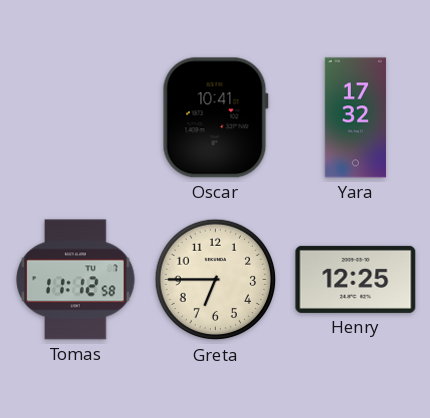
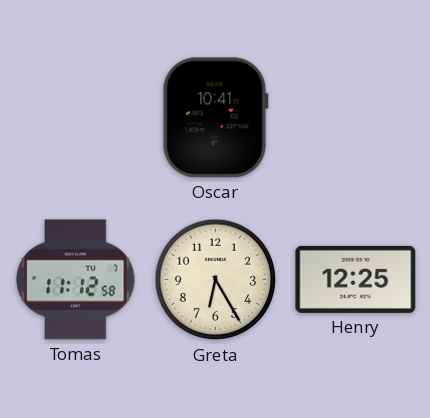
Yara: 17:32 -> none
Greta: 6:45 -> 6:25
